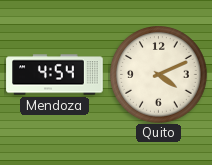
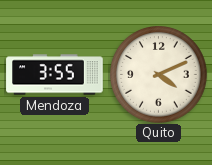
Mendoza: 4:54 -> 3:55
